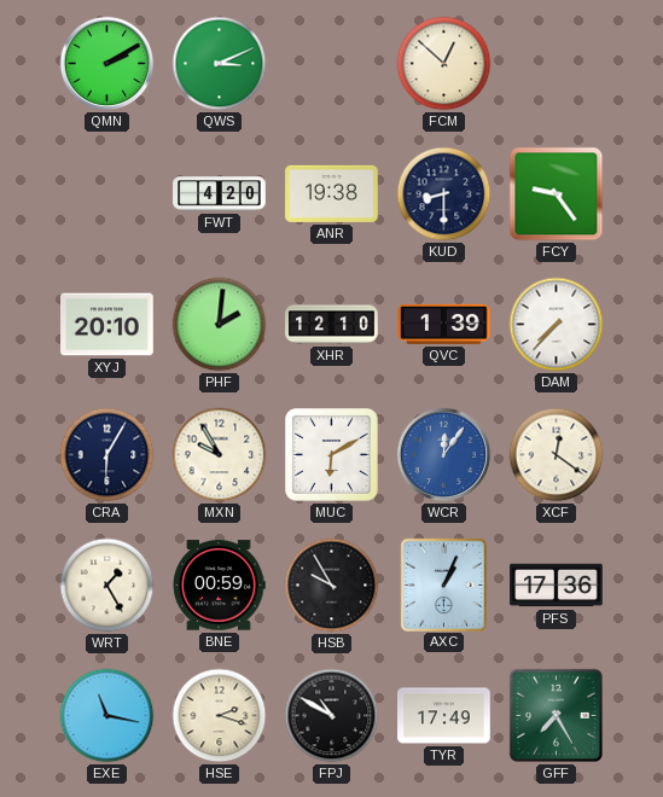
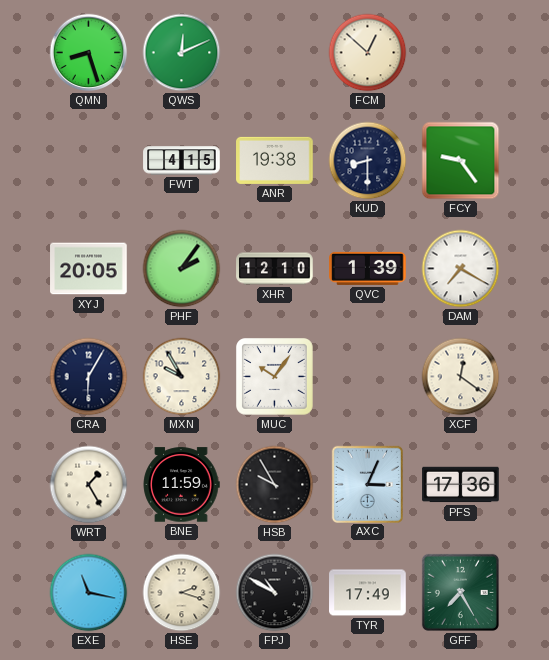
QMN: 2:10 -> 8:27
QWS: 3:11 -> 12:11
FWT: 4:20 -> 4:15
XYJ: 20:10 -> 20:05
PHF: 2:01 -> 2:06
DAM: 7:37 -> 7:20
MUC: 6:10 -> 10:06
WCR: 12:06 -> none
BNE: 00:59 -> 11:59
AXC: 1:04 -> 3:04
